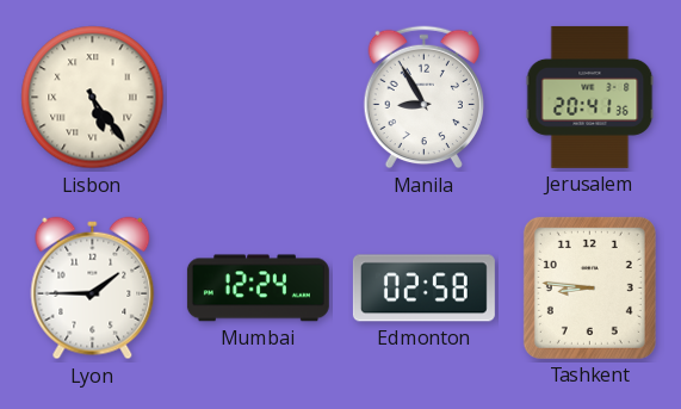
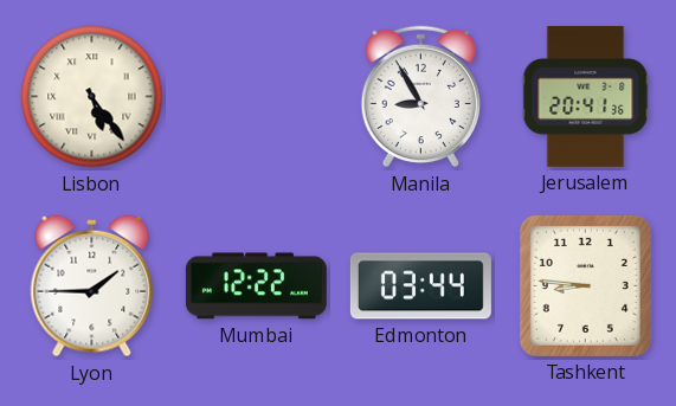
Mumbai: 12:24 -> 12:22
Edmonton: 02:58 -> 03:44
